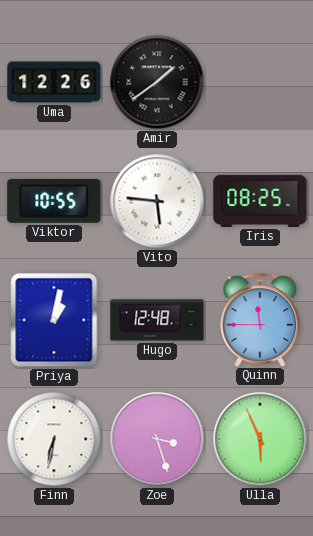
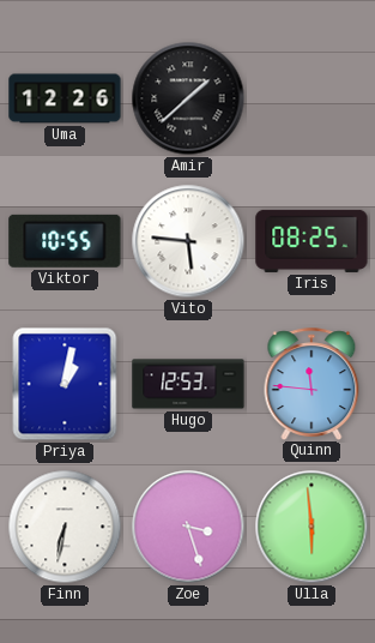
Amir: 1:39 -> 1:38
Hugo: 12:48 -> 12:53
Quinn: 11:45 -> 11:46
Ulla: 5:56 -> 5:59
